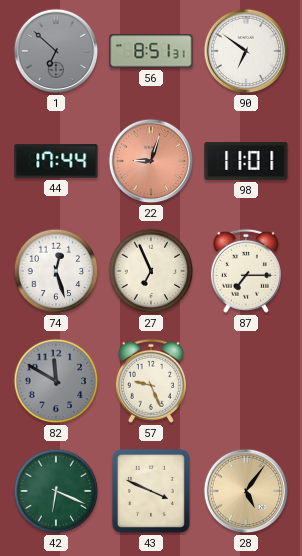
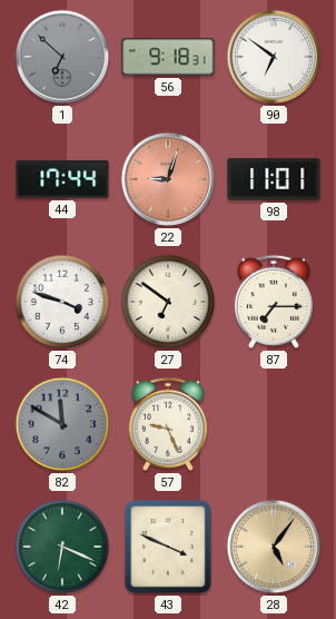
56: 8:51 -> 9:18
74: 12:27 -> 3:48
27: 6:56 -> 6:51
